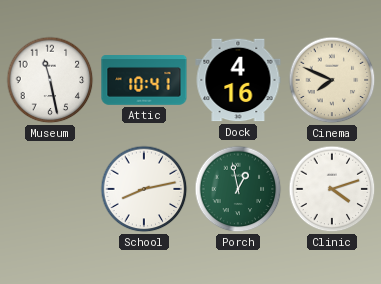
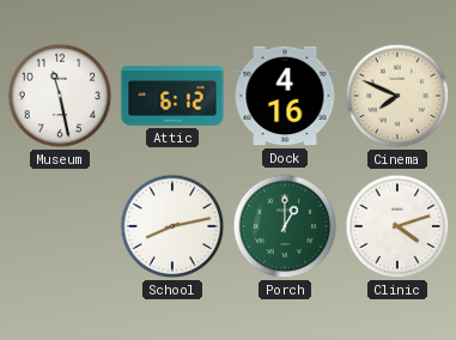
Attic: 10:41 -> 6:12
Porch: 12:58 -> 1:00
